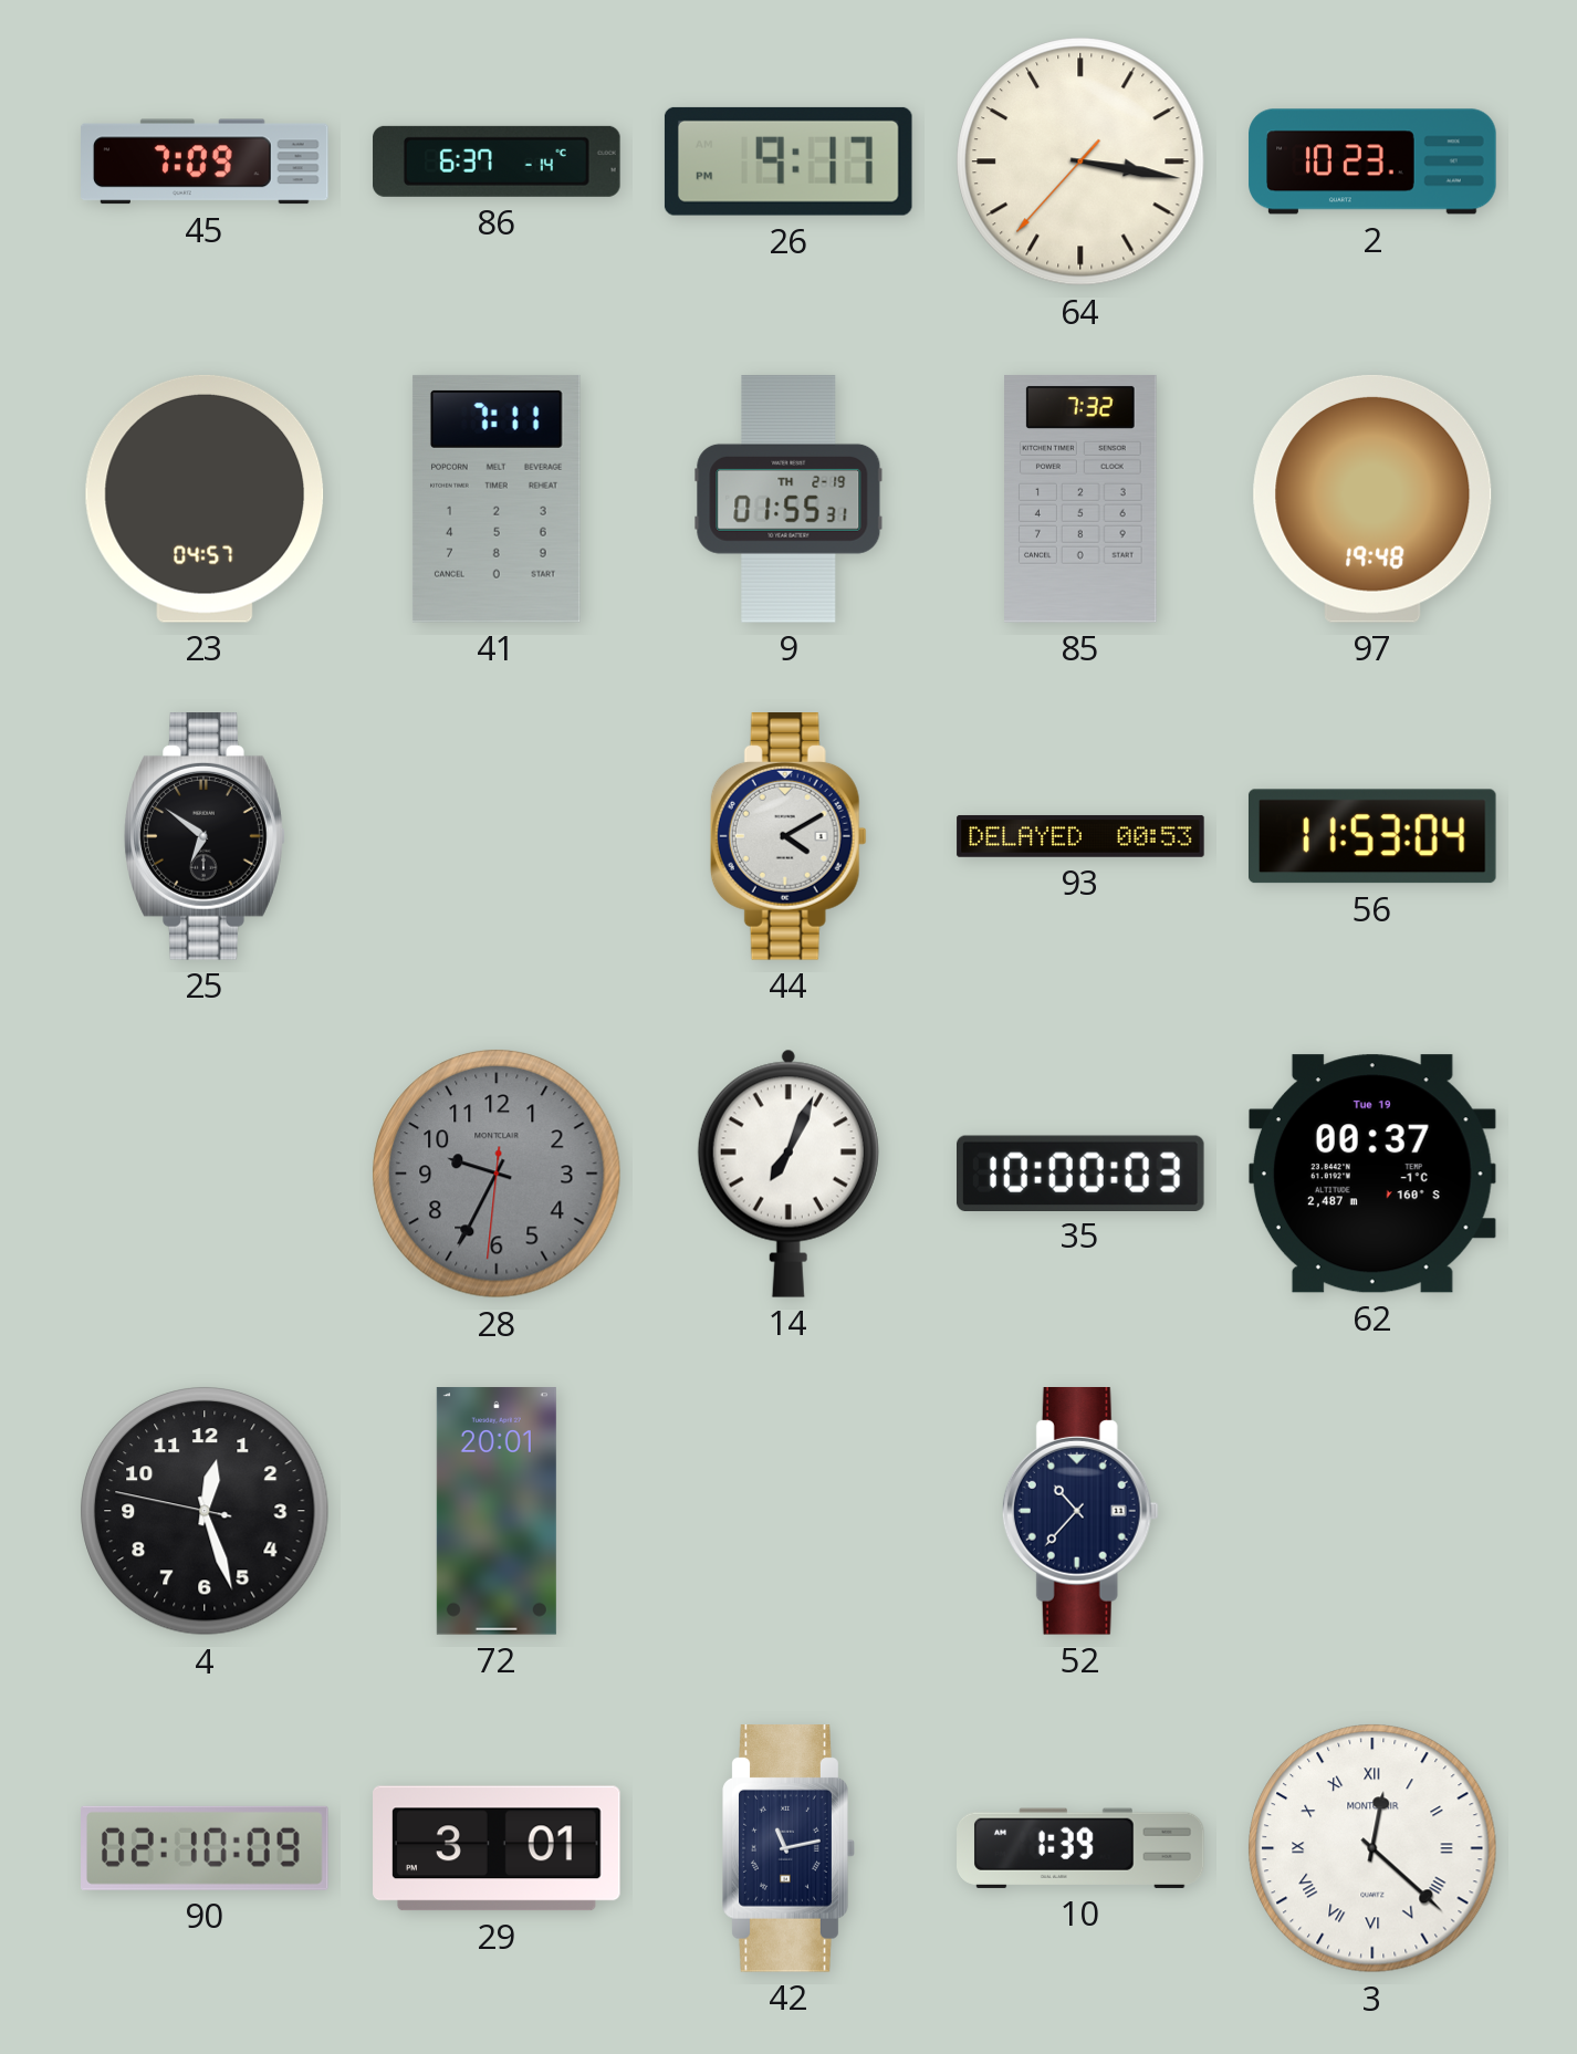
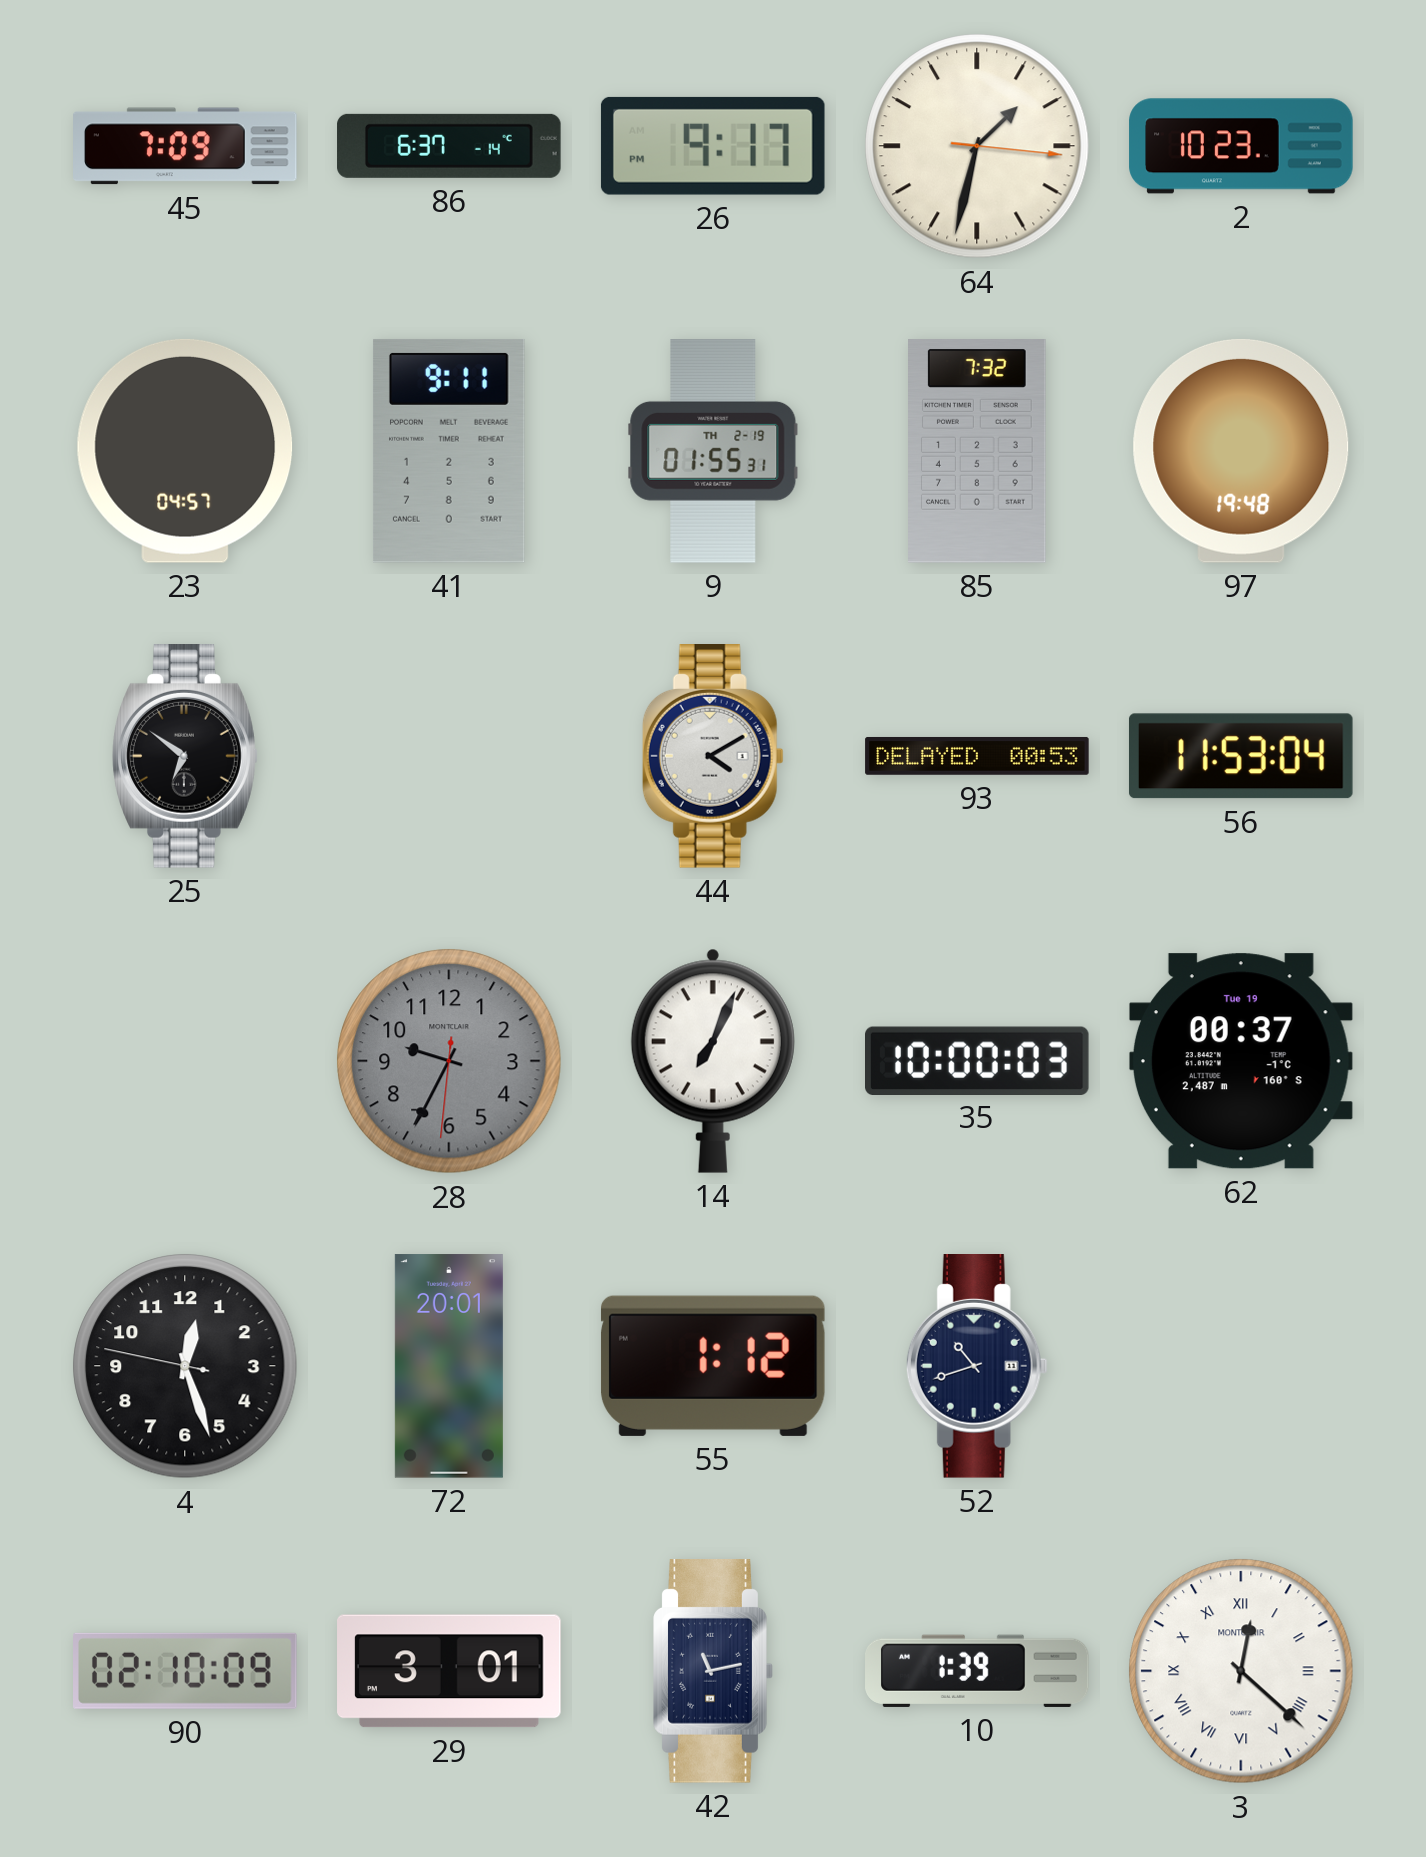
64: 3:16 -> 1:32
41: 7:11 -> 9:11
55: none -> 1:12
52: 10:37 -> 10:42
